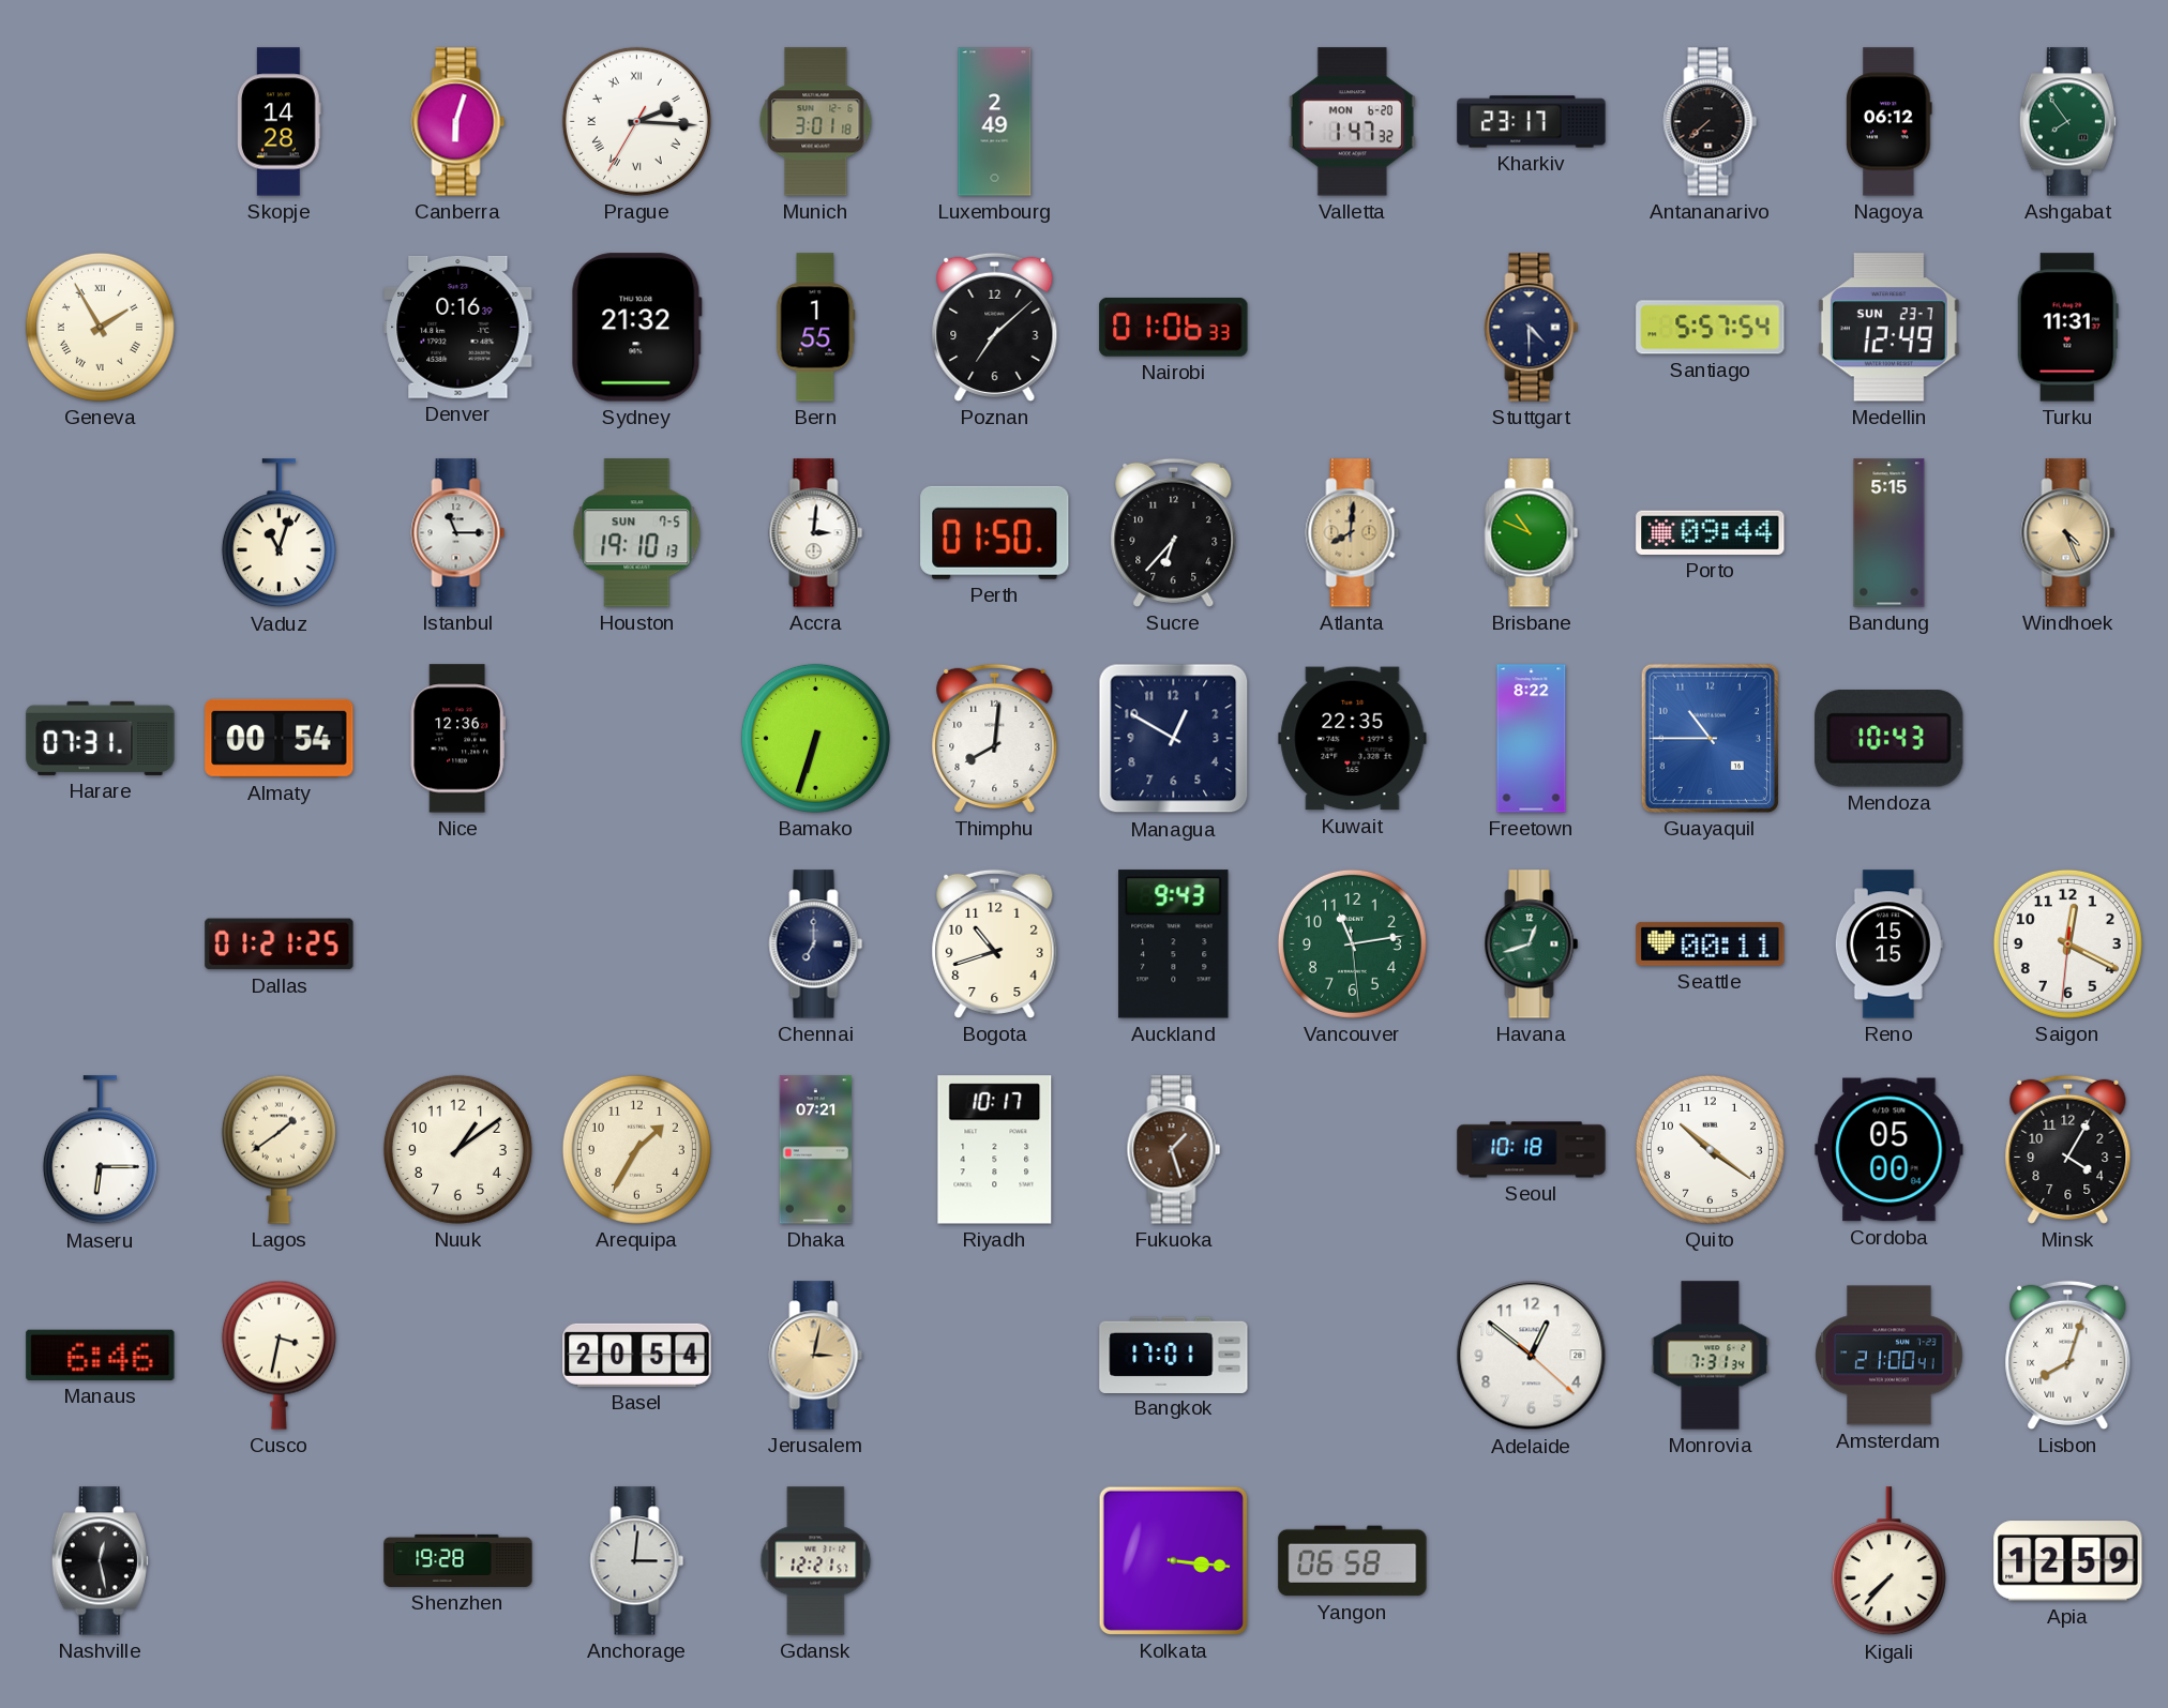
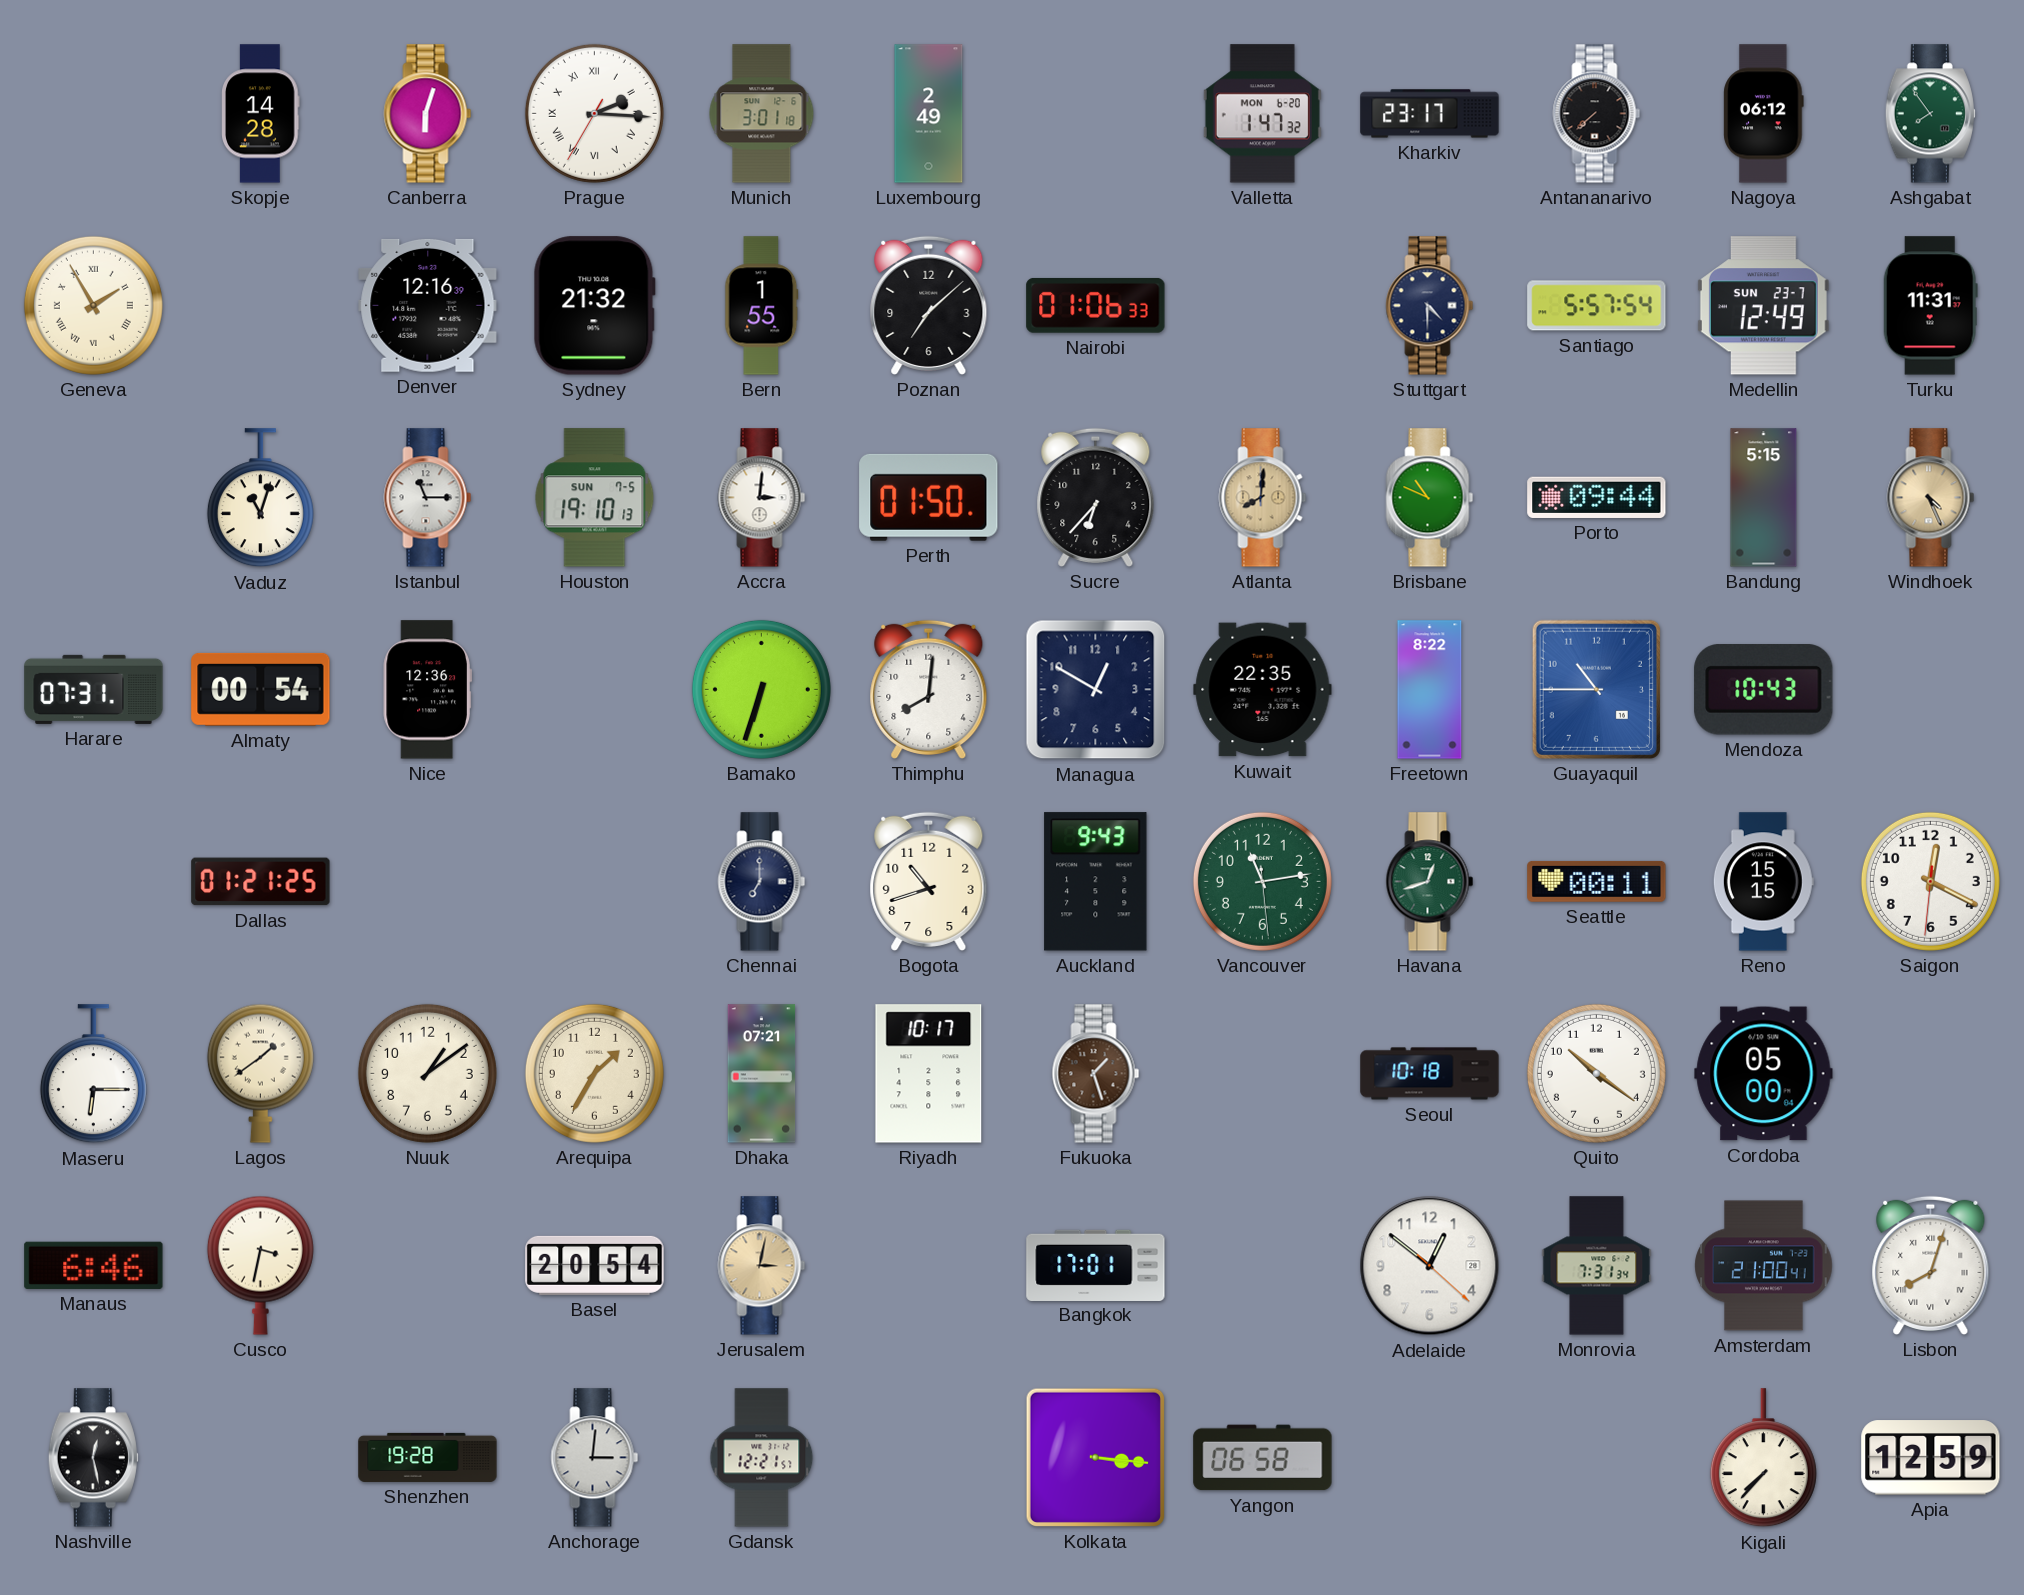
Denver: 0:16 -> 12:16
Minsk: 4:05 -> none
